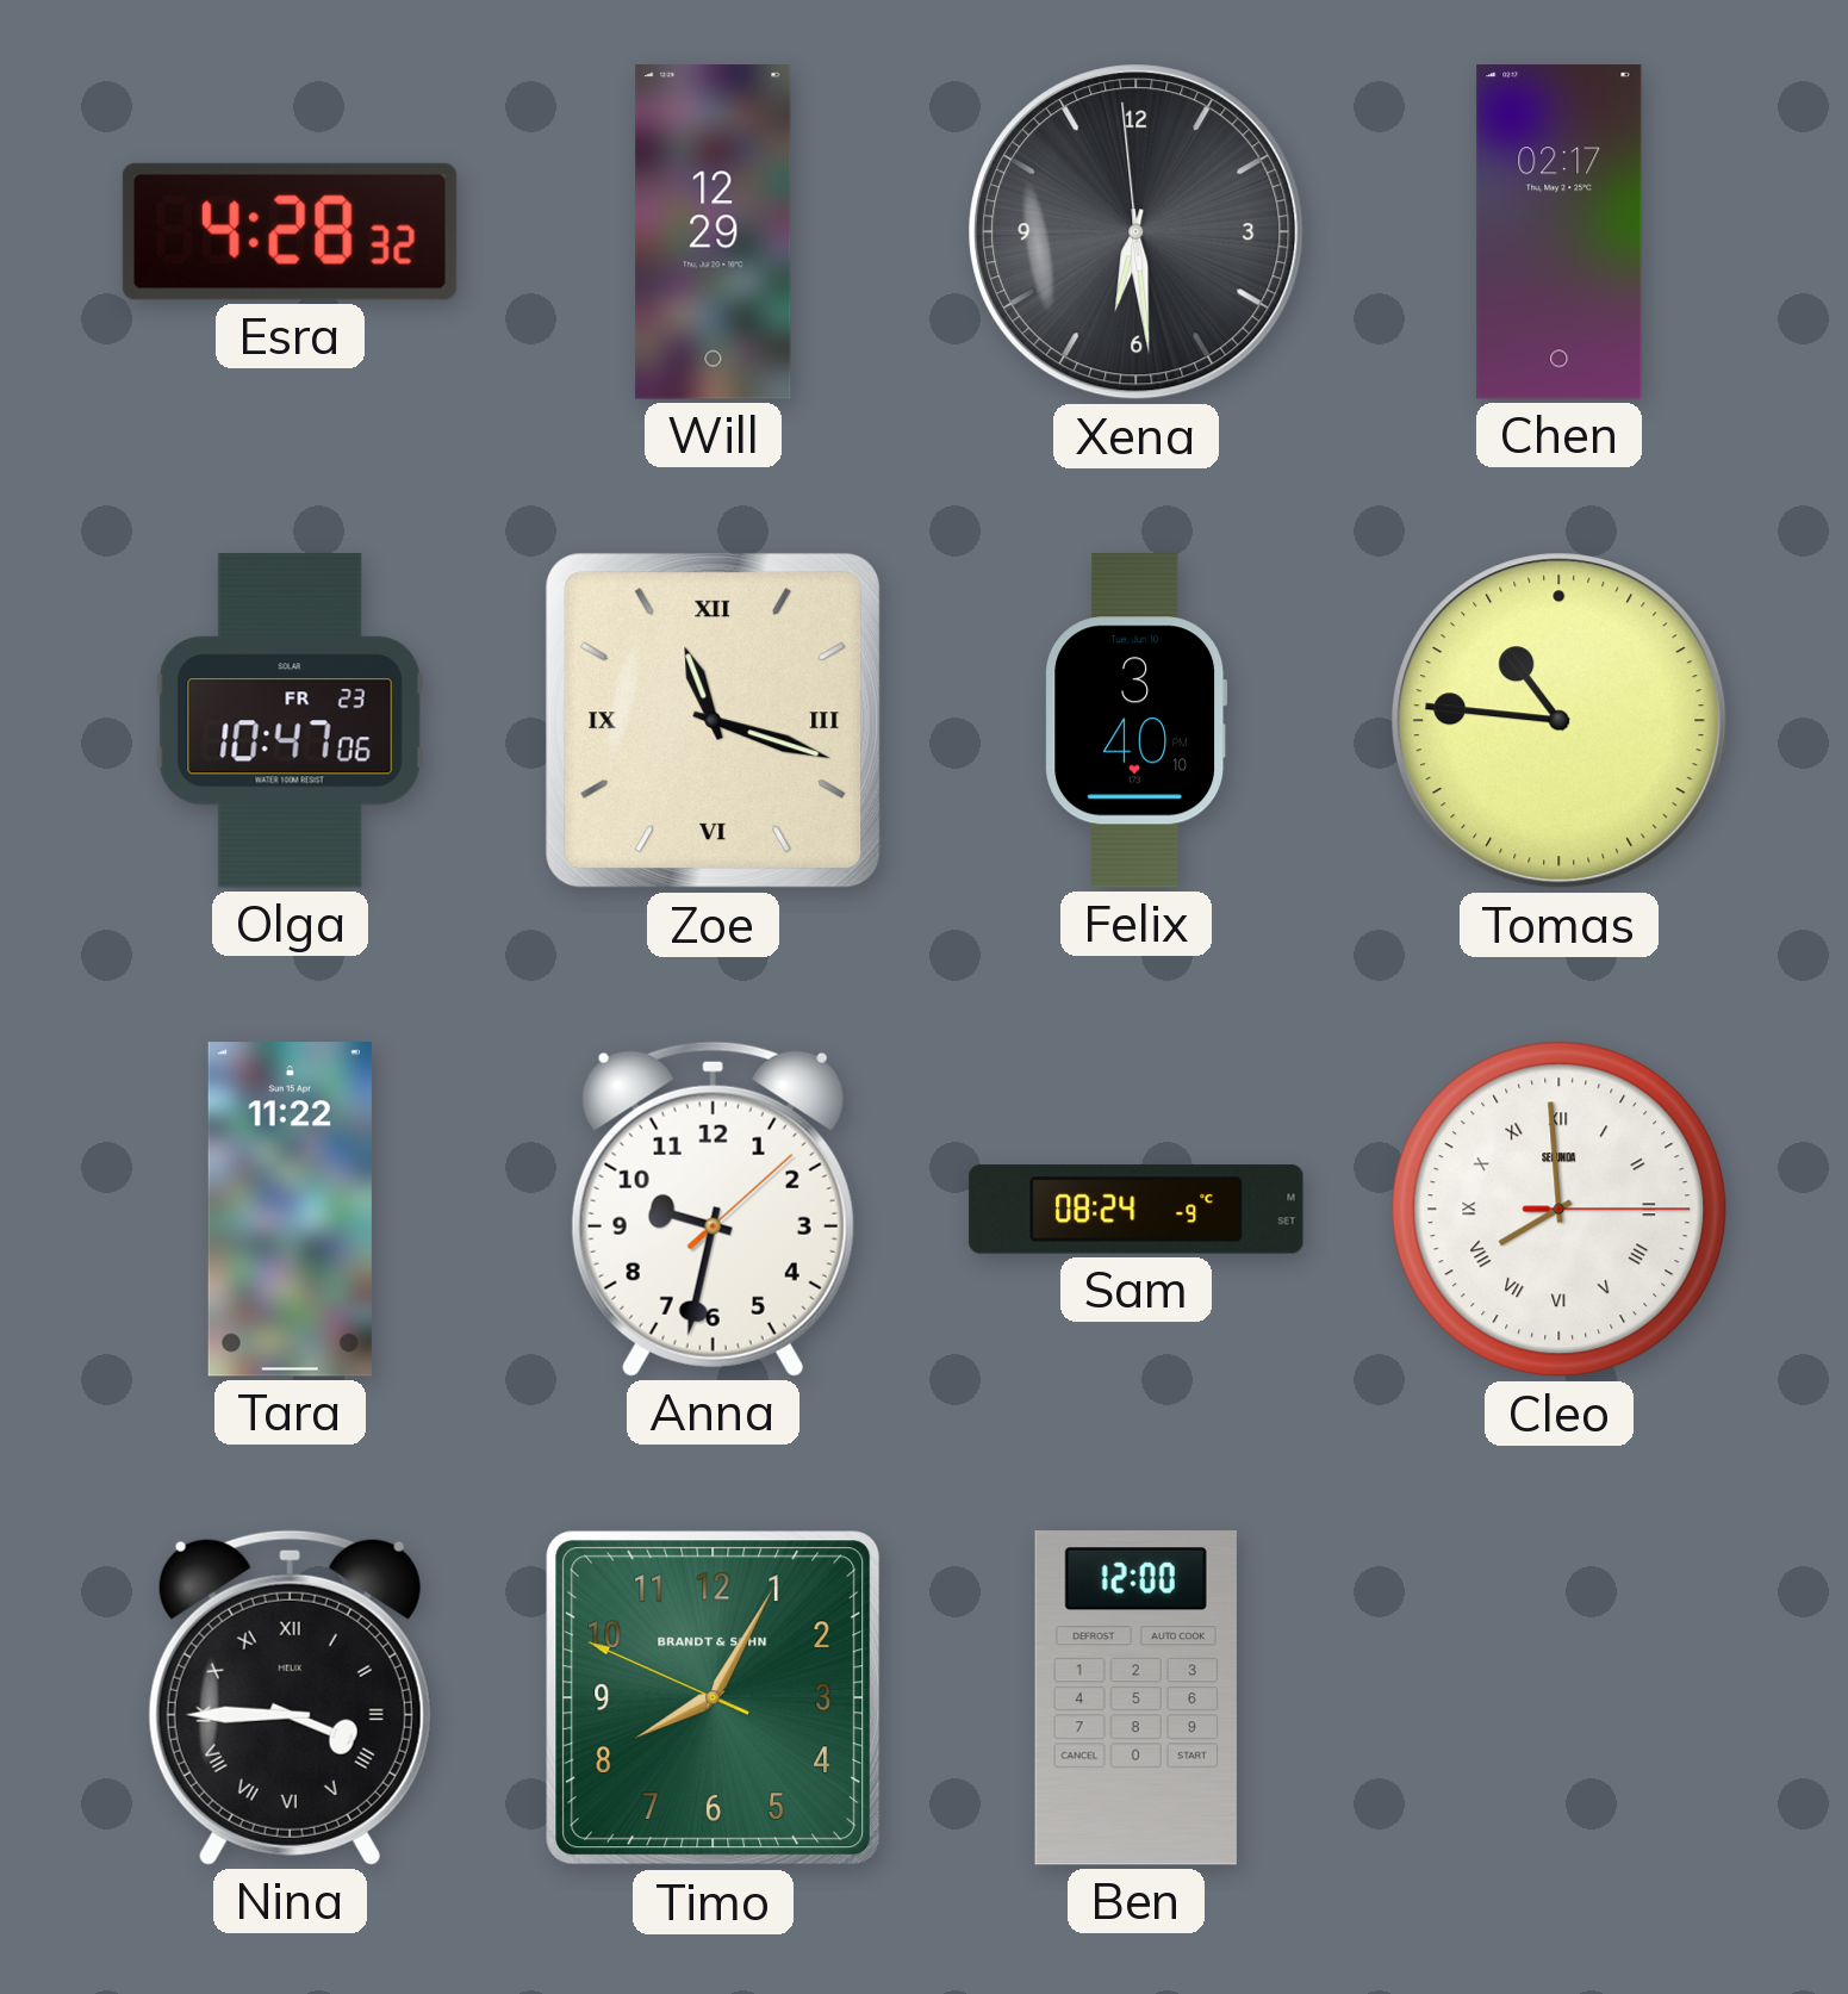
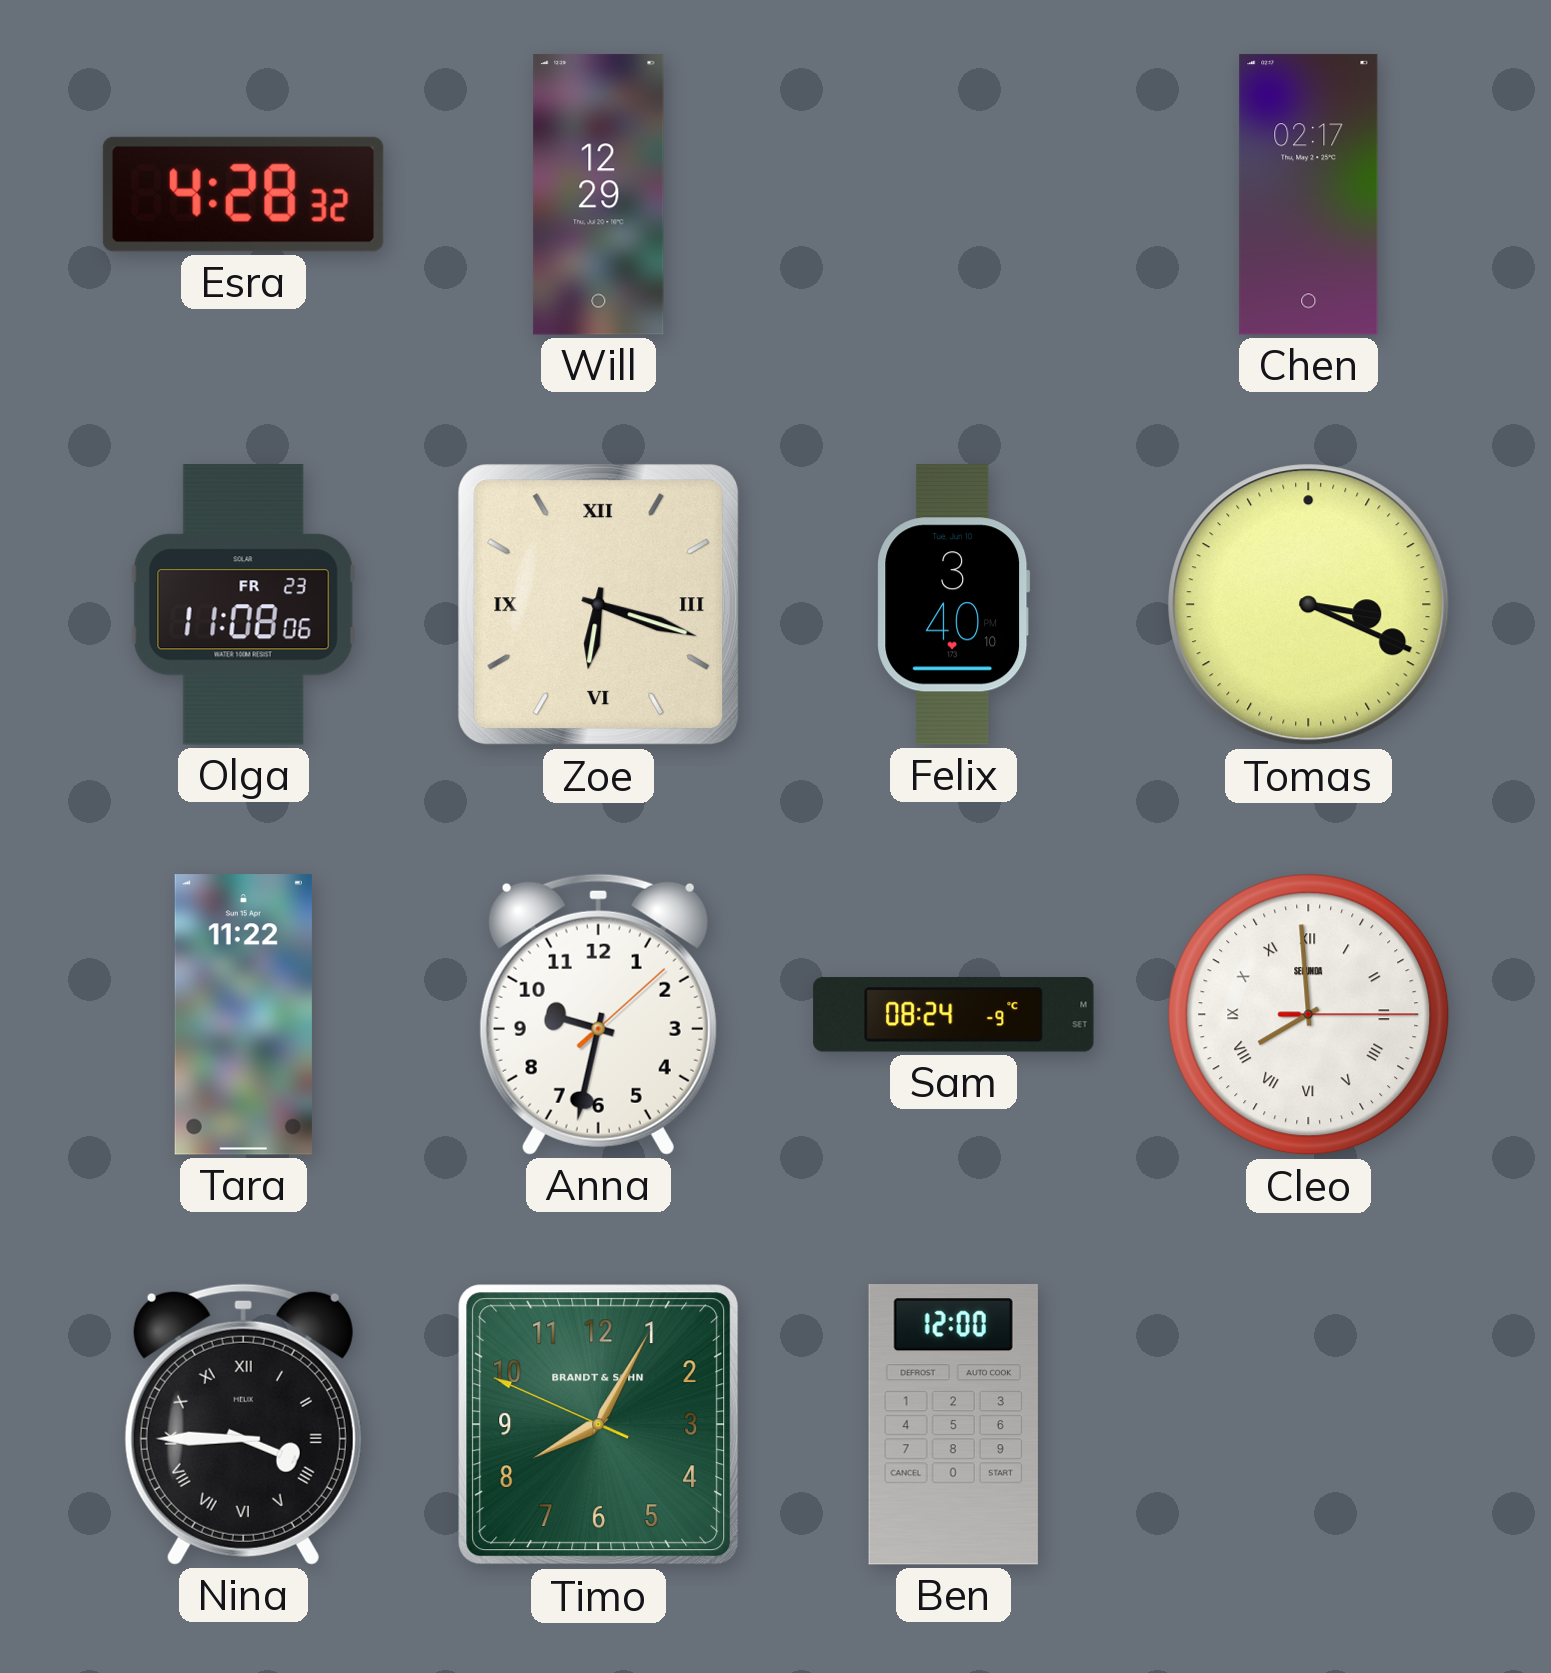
Xena: 6:28 -> none
Olga: 10:47 -> 11:08
Zoe: 11:18 -> 6:18
Tomas: 10:46 -> 3:19
